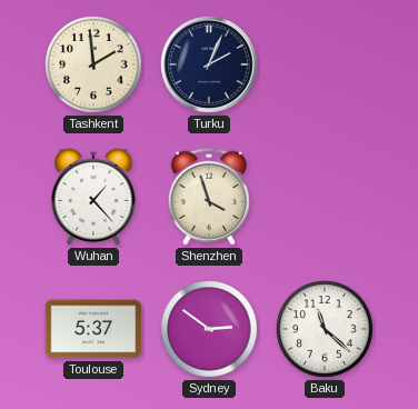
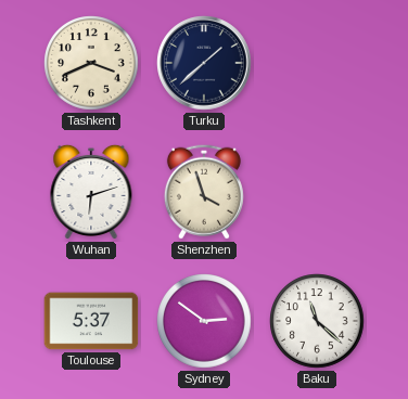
Tashkent: 1:59 -> 3:41
Turku: 2:04 -> 1:38
Wuhan: 1:23 -> 6:12
